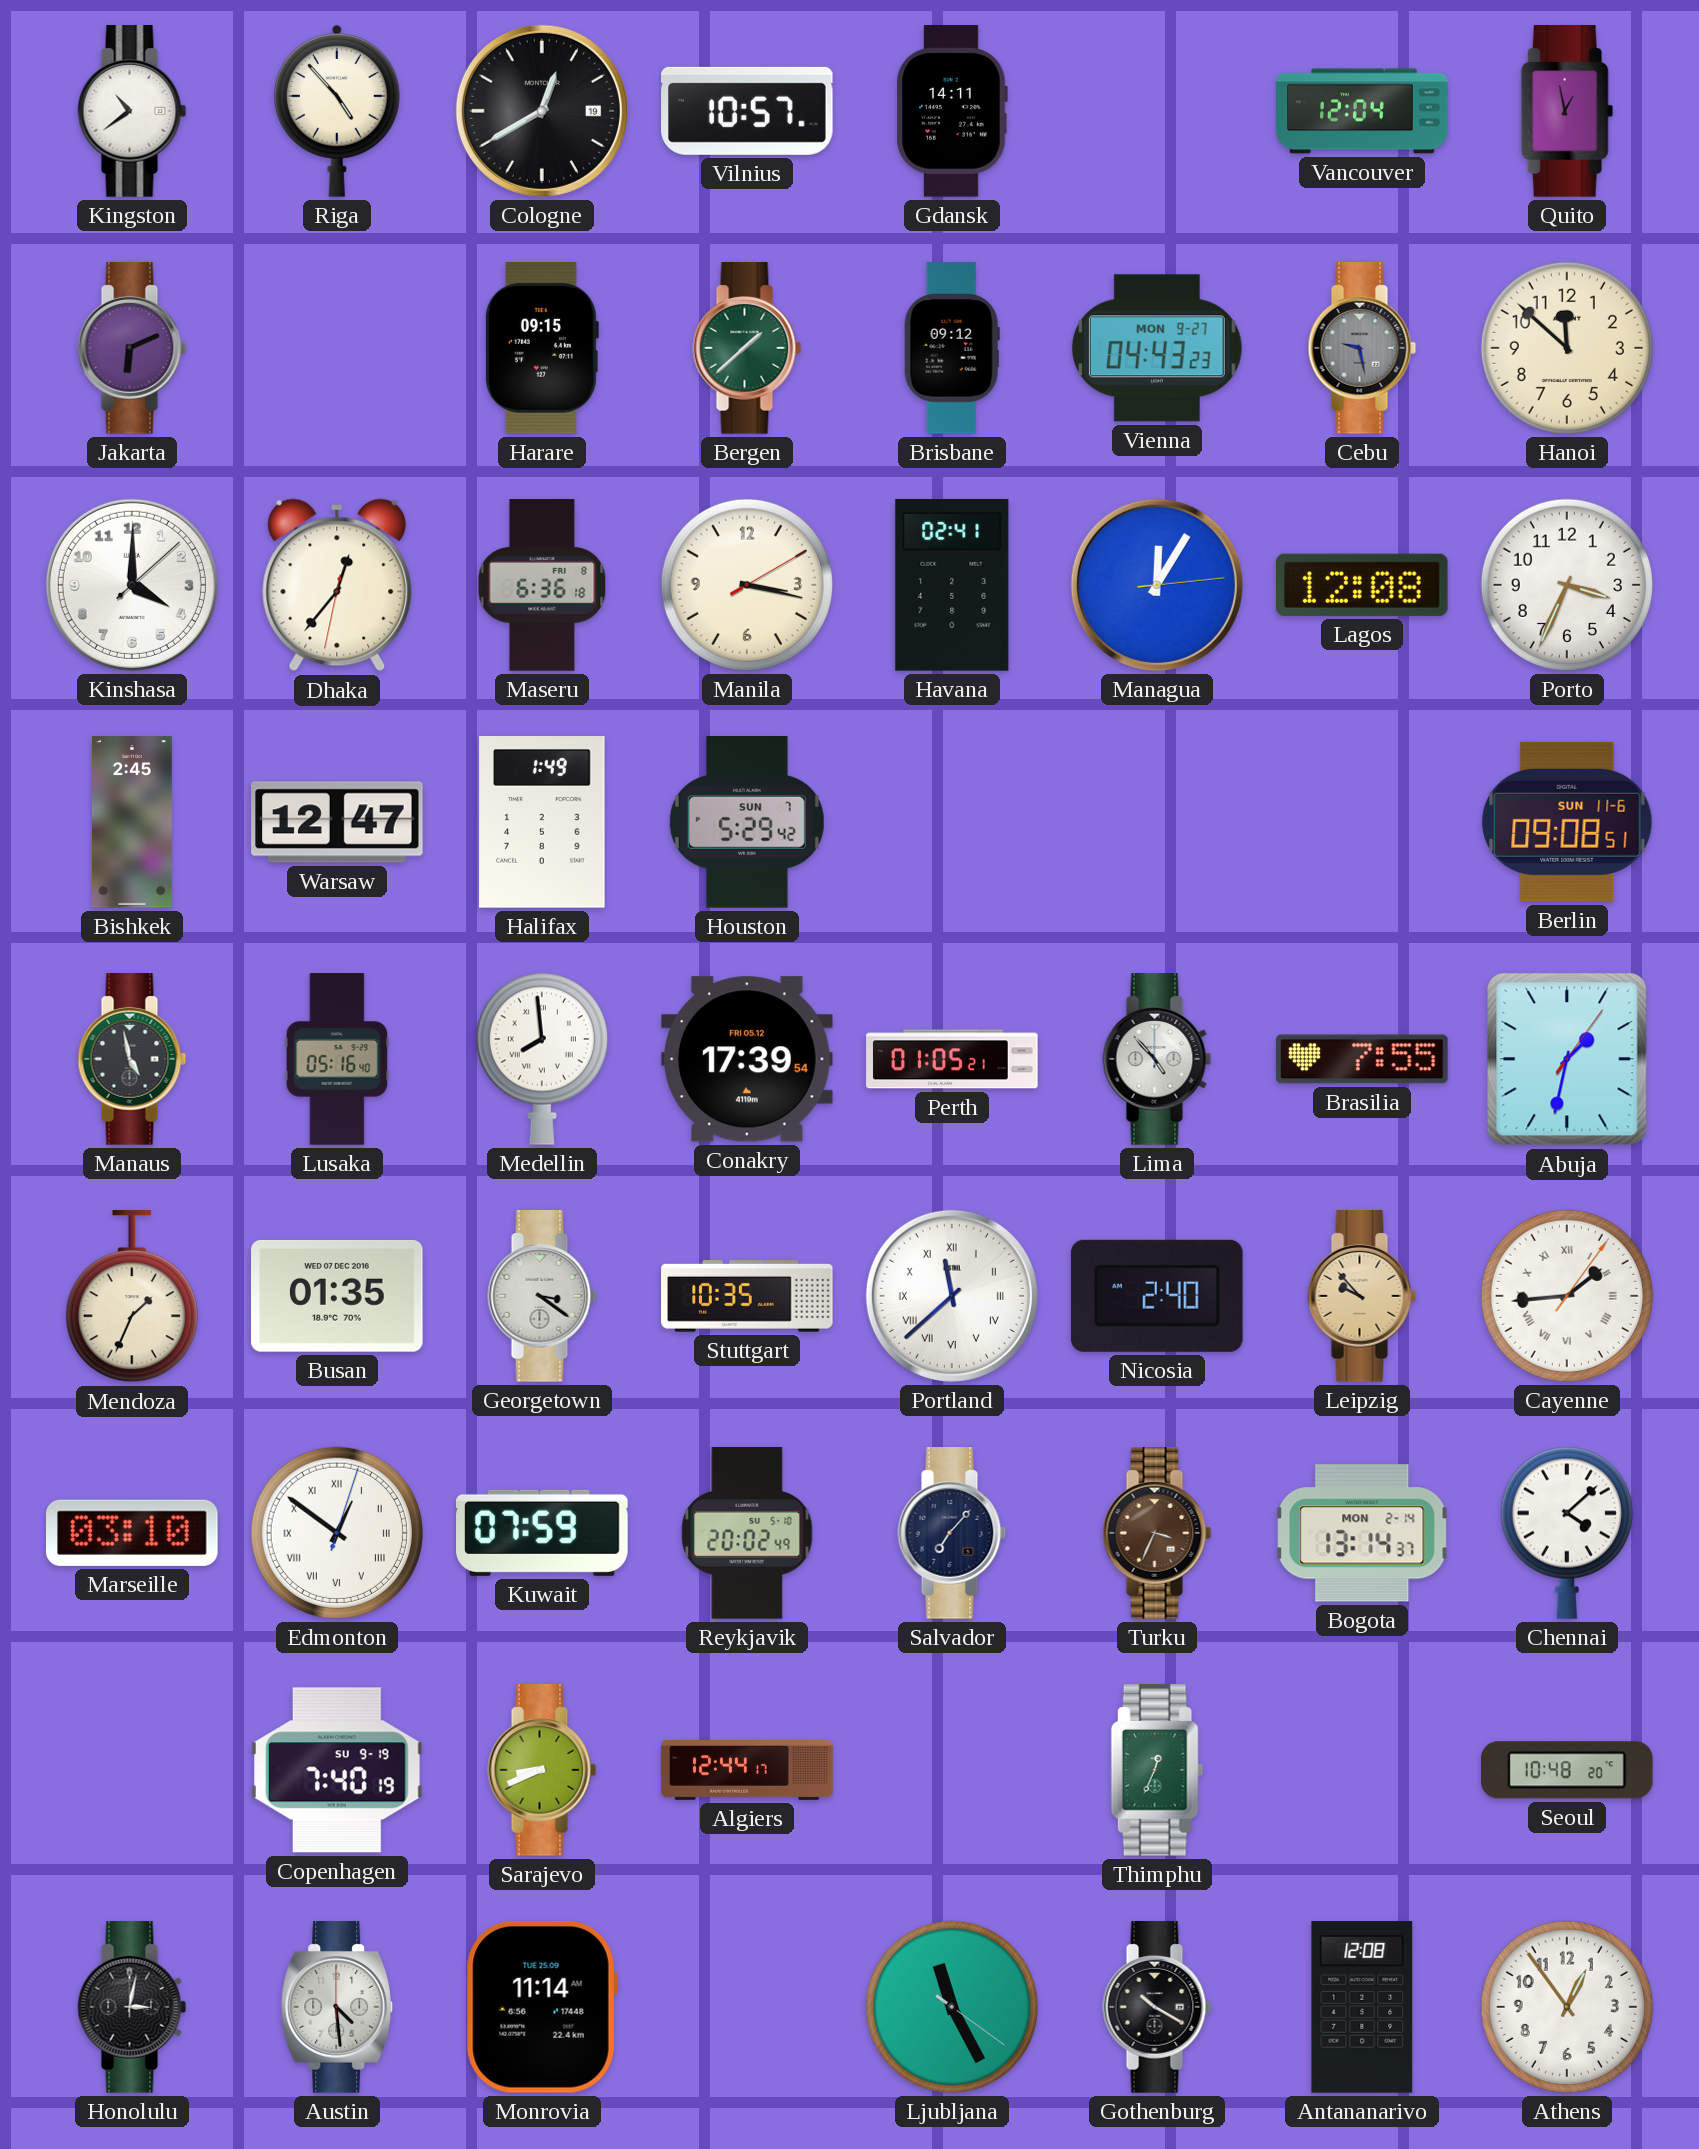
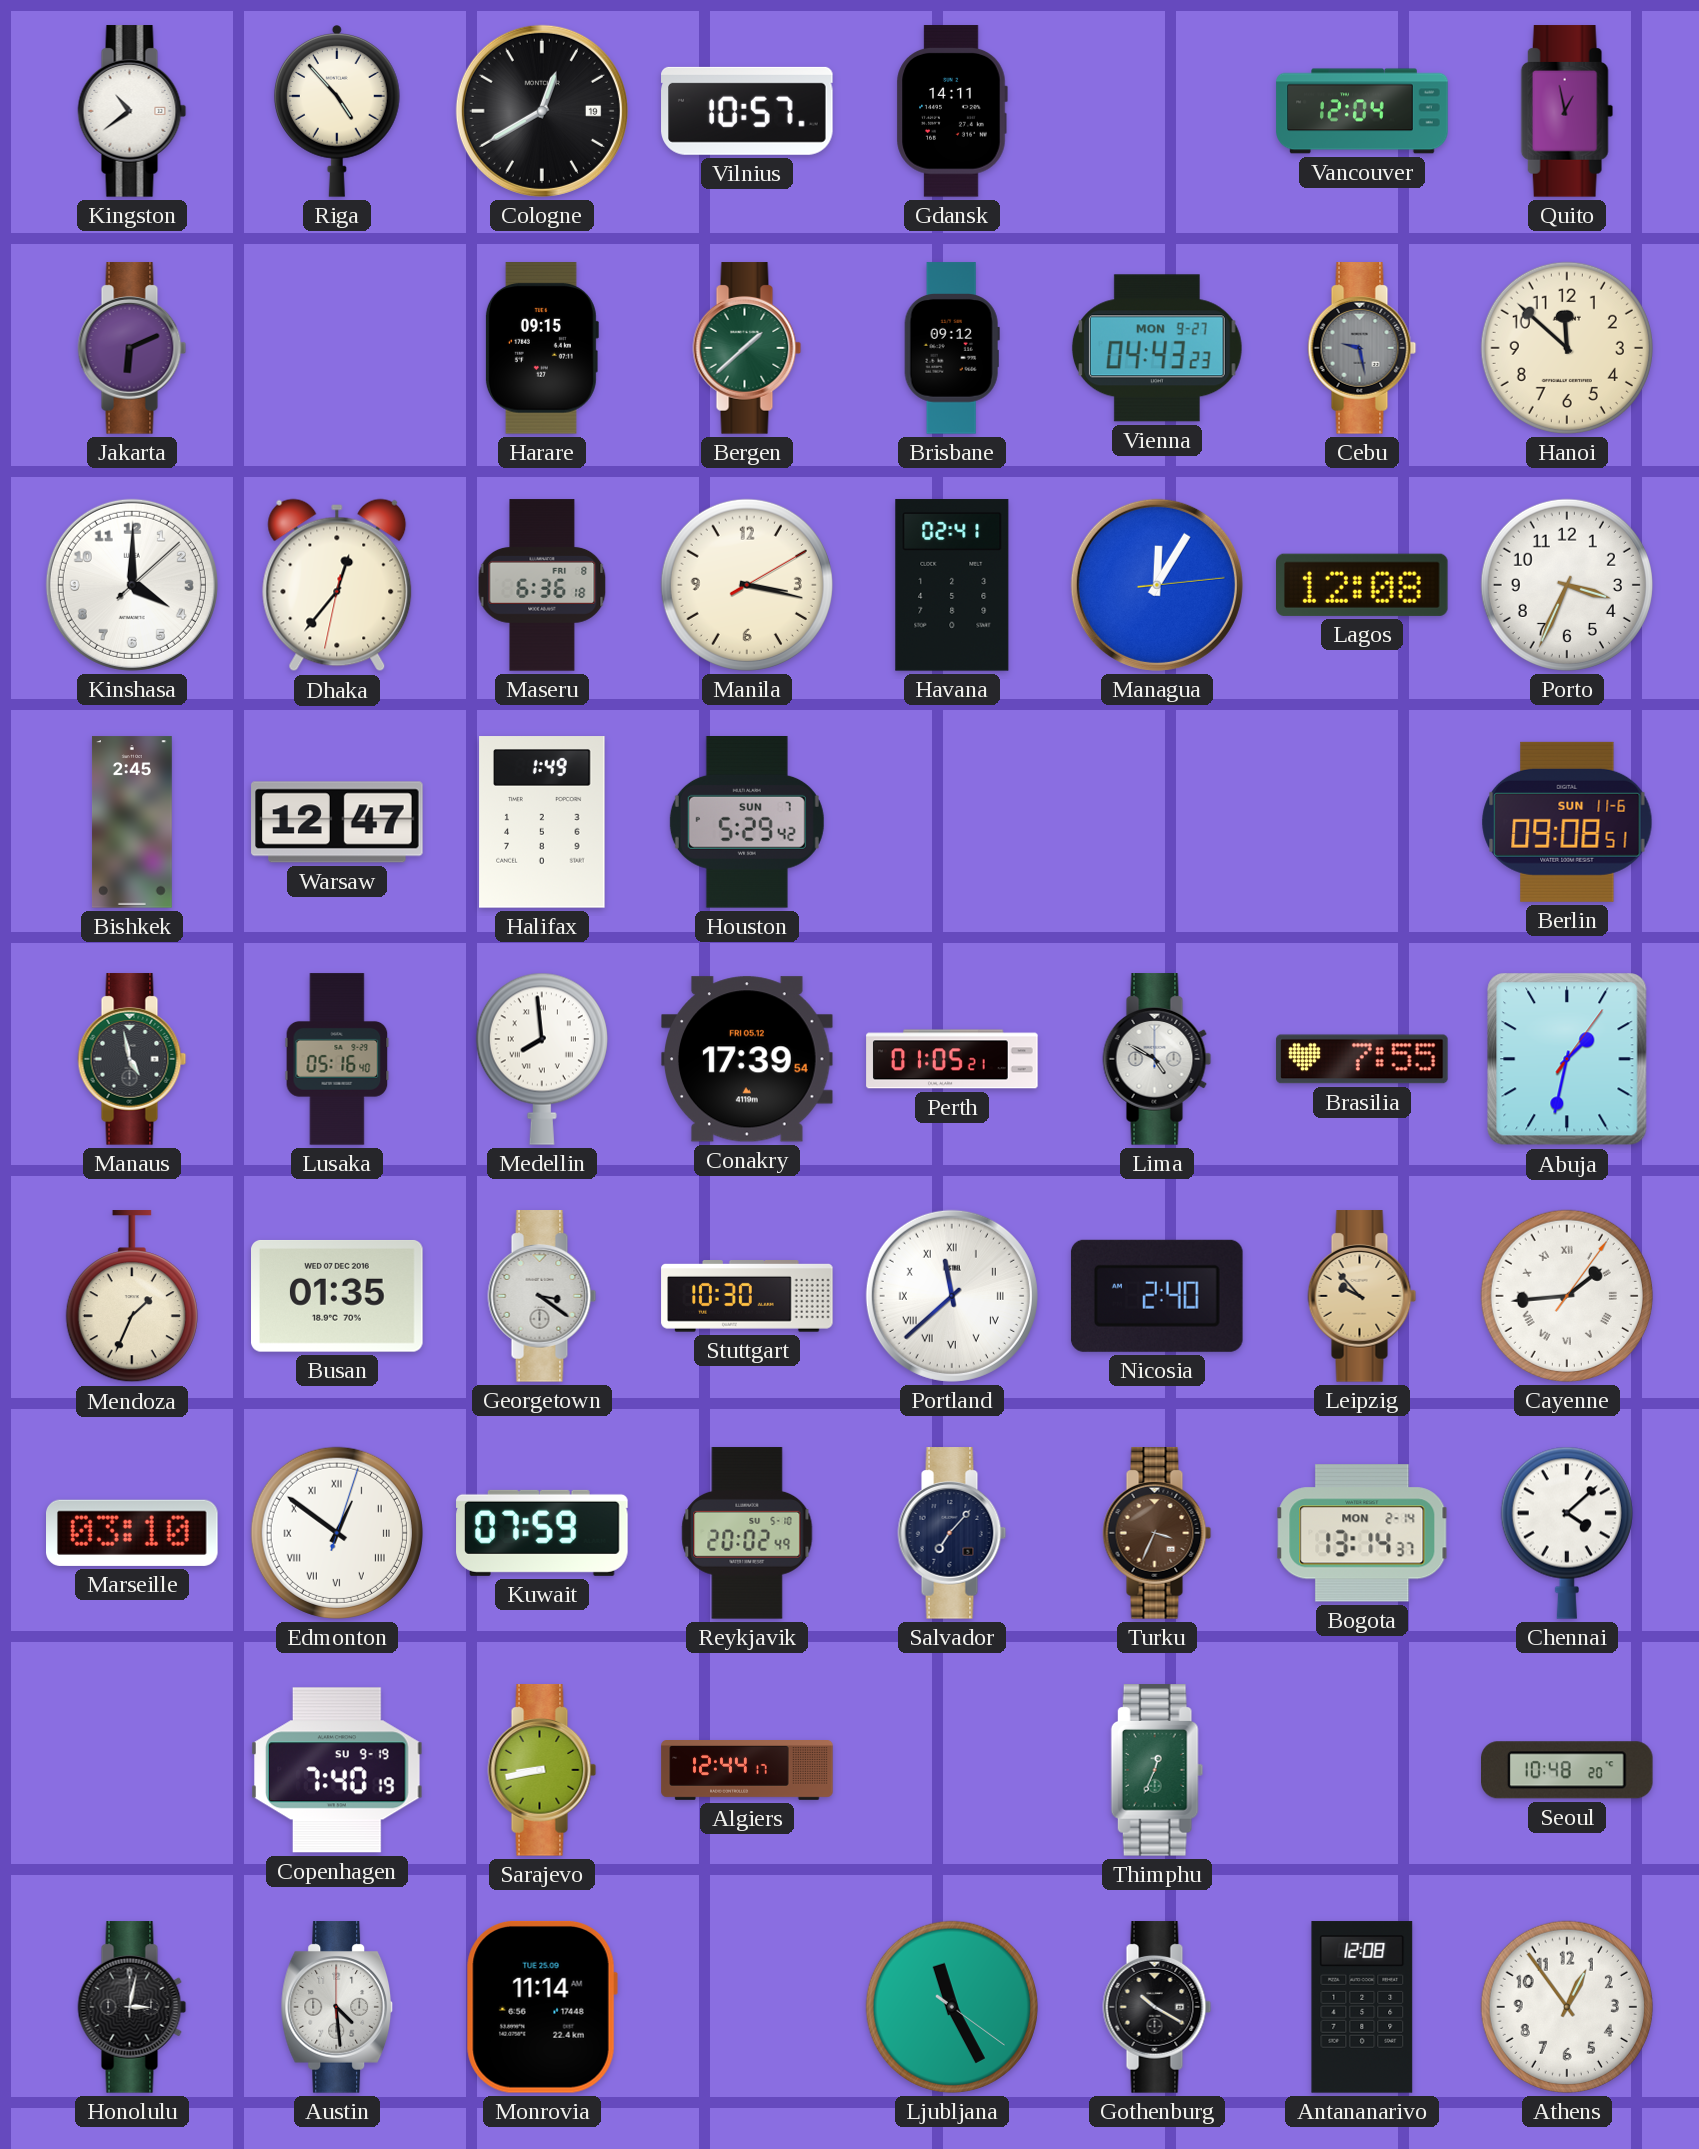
Lima: 4:53 -> 4:50
Stuttgart: 10:35 -> 10:30
Sarajevo: 8:41 -> 8:43
